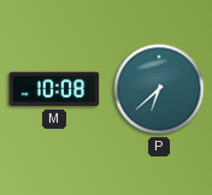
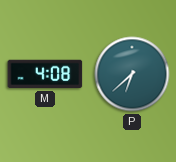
M: 10:08 -> 4:08
